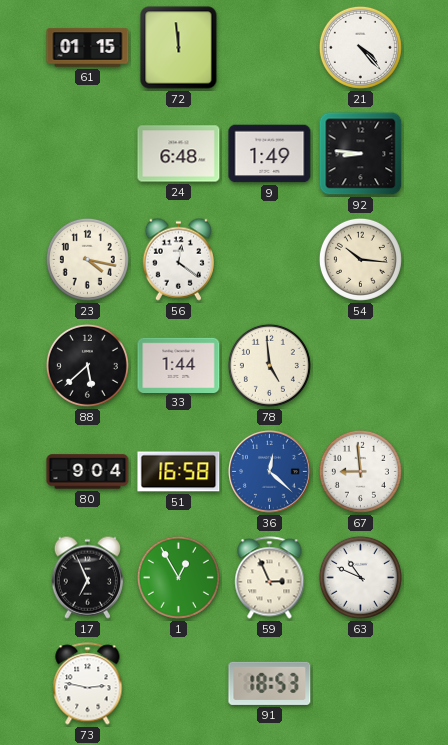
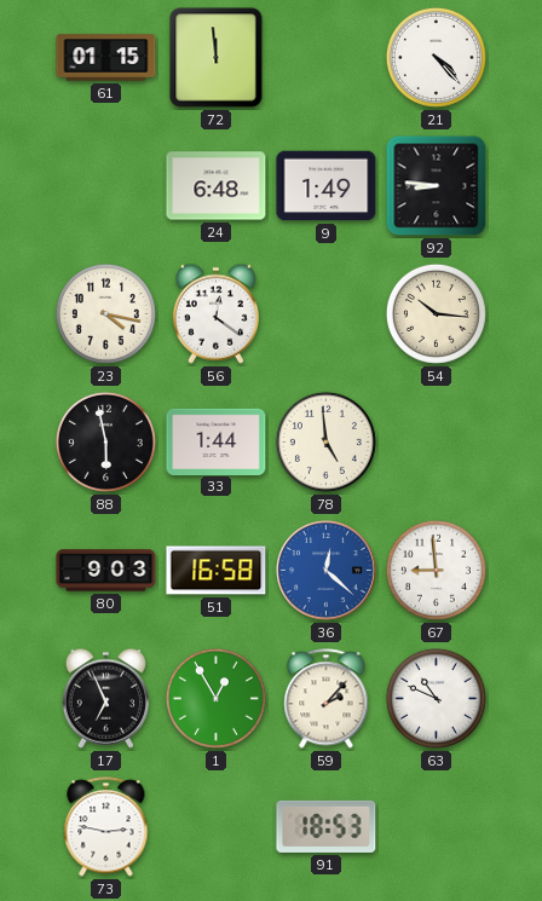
88: 5:38 -> 5:58
80: 9:04 -> 9:03
59: 2:56 -> 2:07
